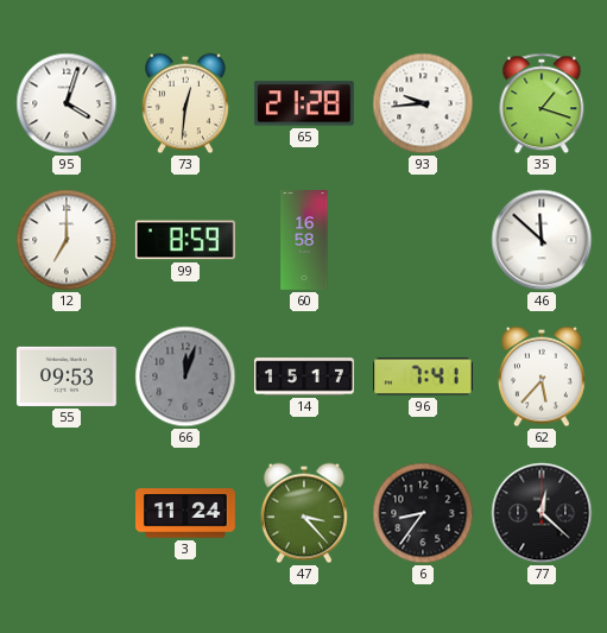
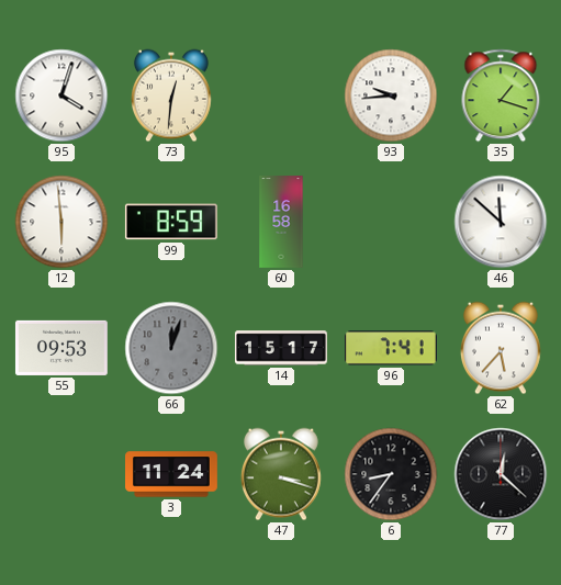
65: 21:28 -> none
12: 7:00 -> 5:59
47: 3:23 -> 3:18
